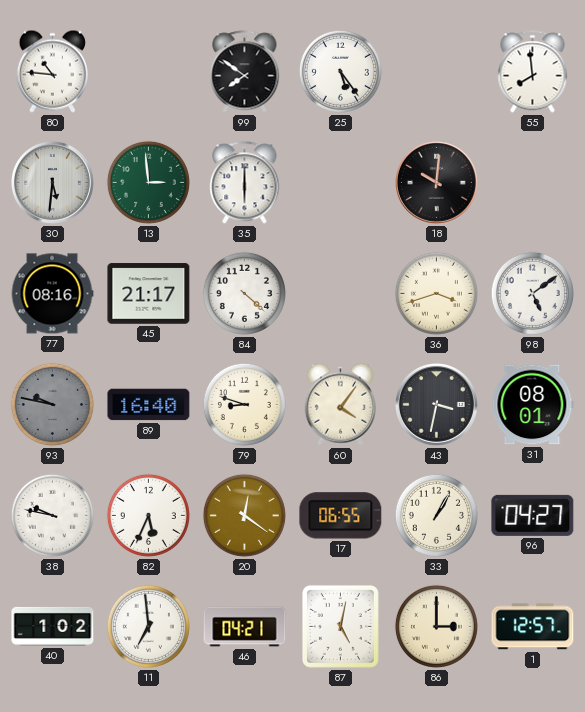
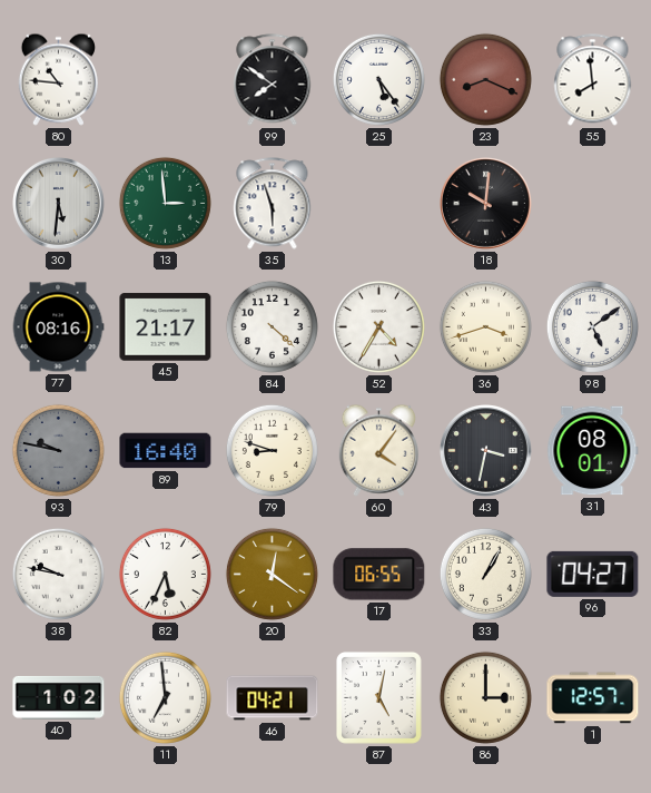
23: none -> 8:19
35: 6:00 -> 5:57
52: none -> 4:35
